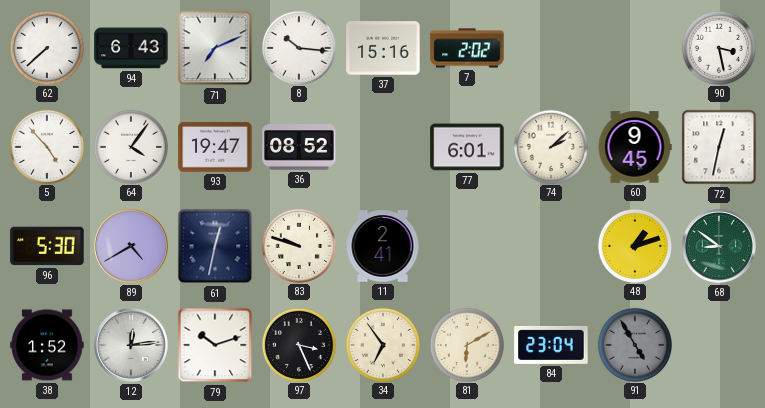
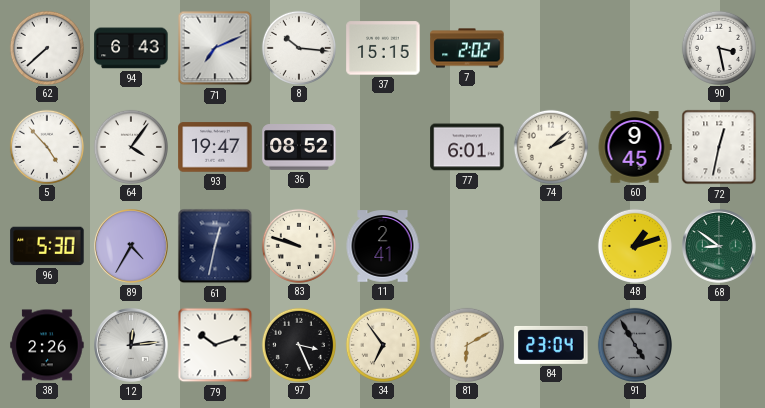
37: 15:16 -> 15:15
89: 4:40 -> 4:35
38: 1:52 -> 2:26
